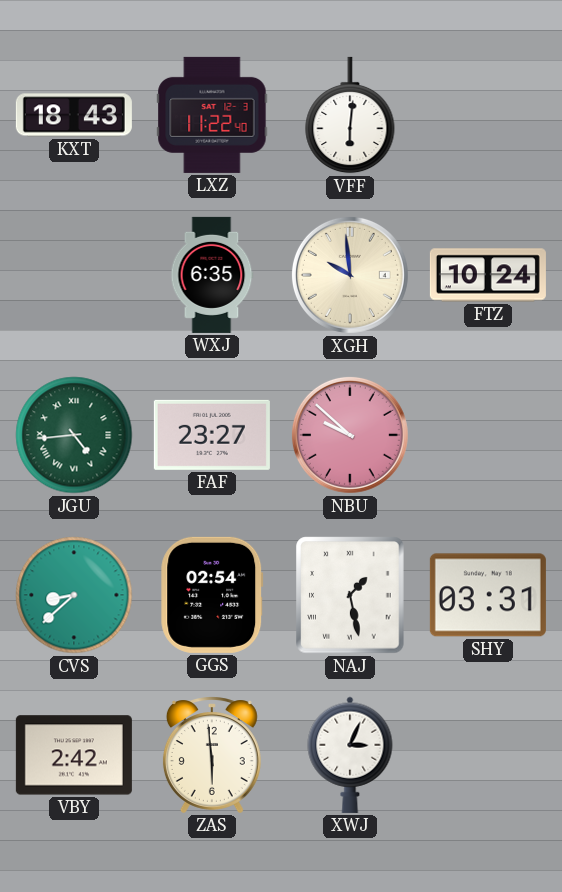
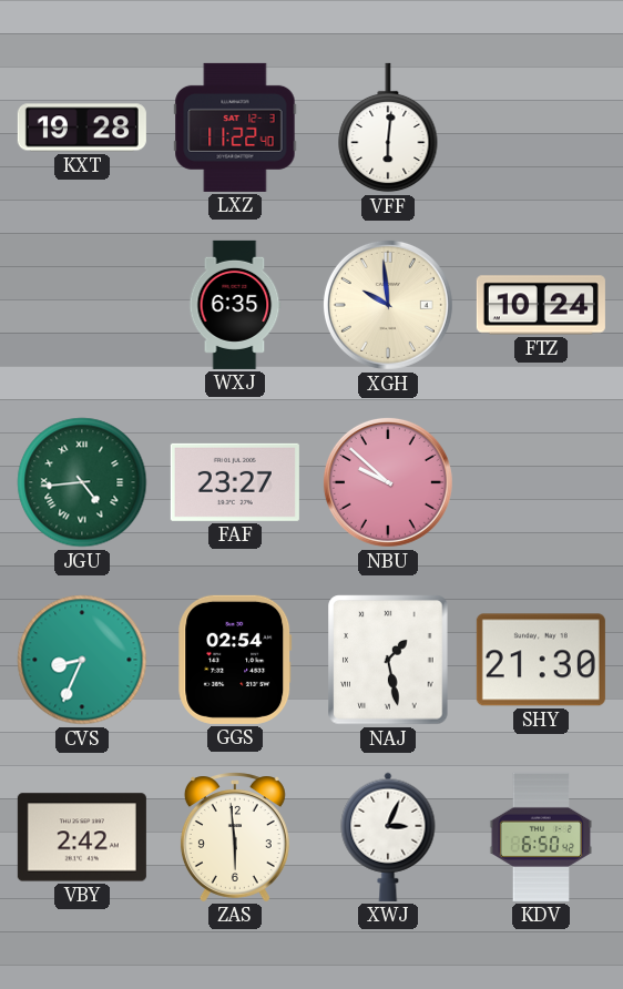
KXT: 18:43 -> 19:28
CVS: 8:38 -> 8:34
SHY: 03:31 -> 21:30
KDV: none -> 6:50
